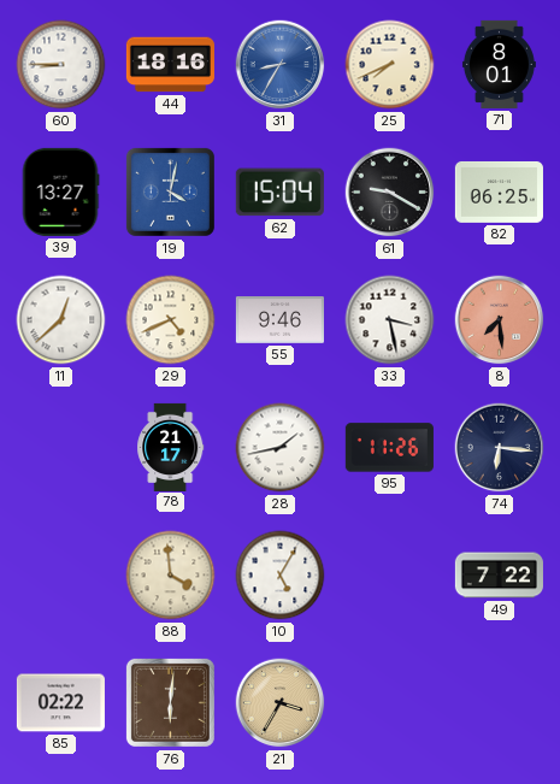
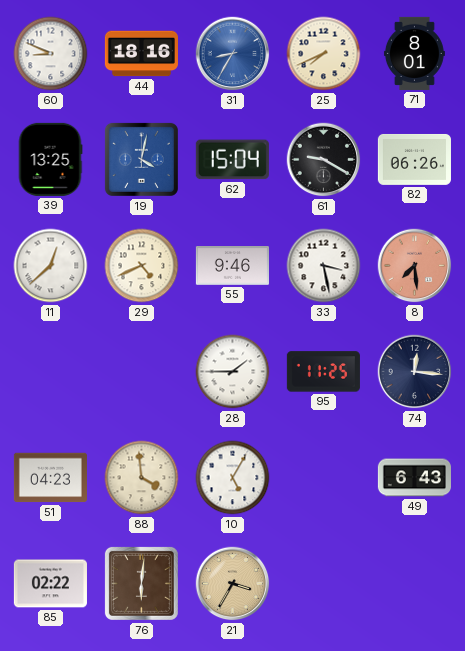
60: 8:45 -> 8:49
39: 13:27 -> 13:25
82: 06:25 -> 06:26
78: 21:17 -> none
28: 1:43 -> 1:45
95: 11:26 -> 11:25
74: 6:16 -> 12:16
51: none -> 04:23
49: 7:22 -> 6:43
